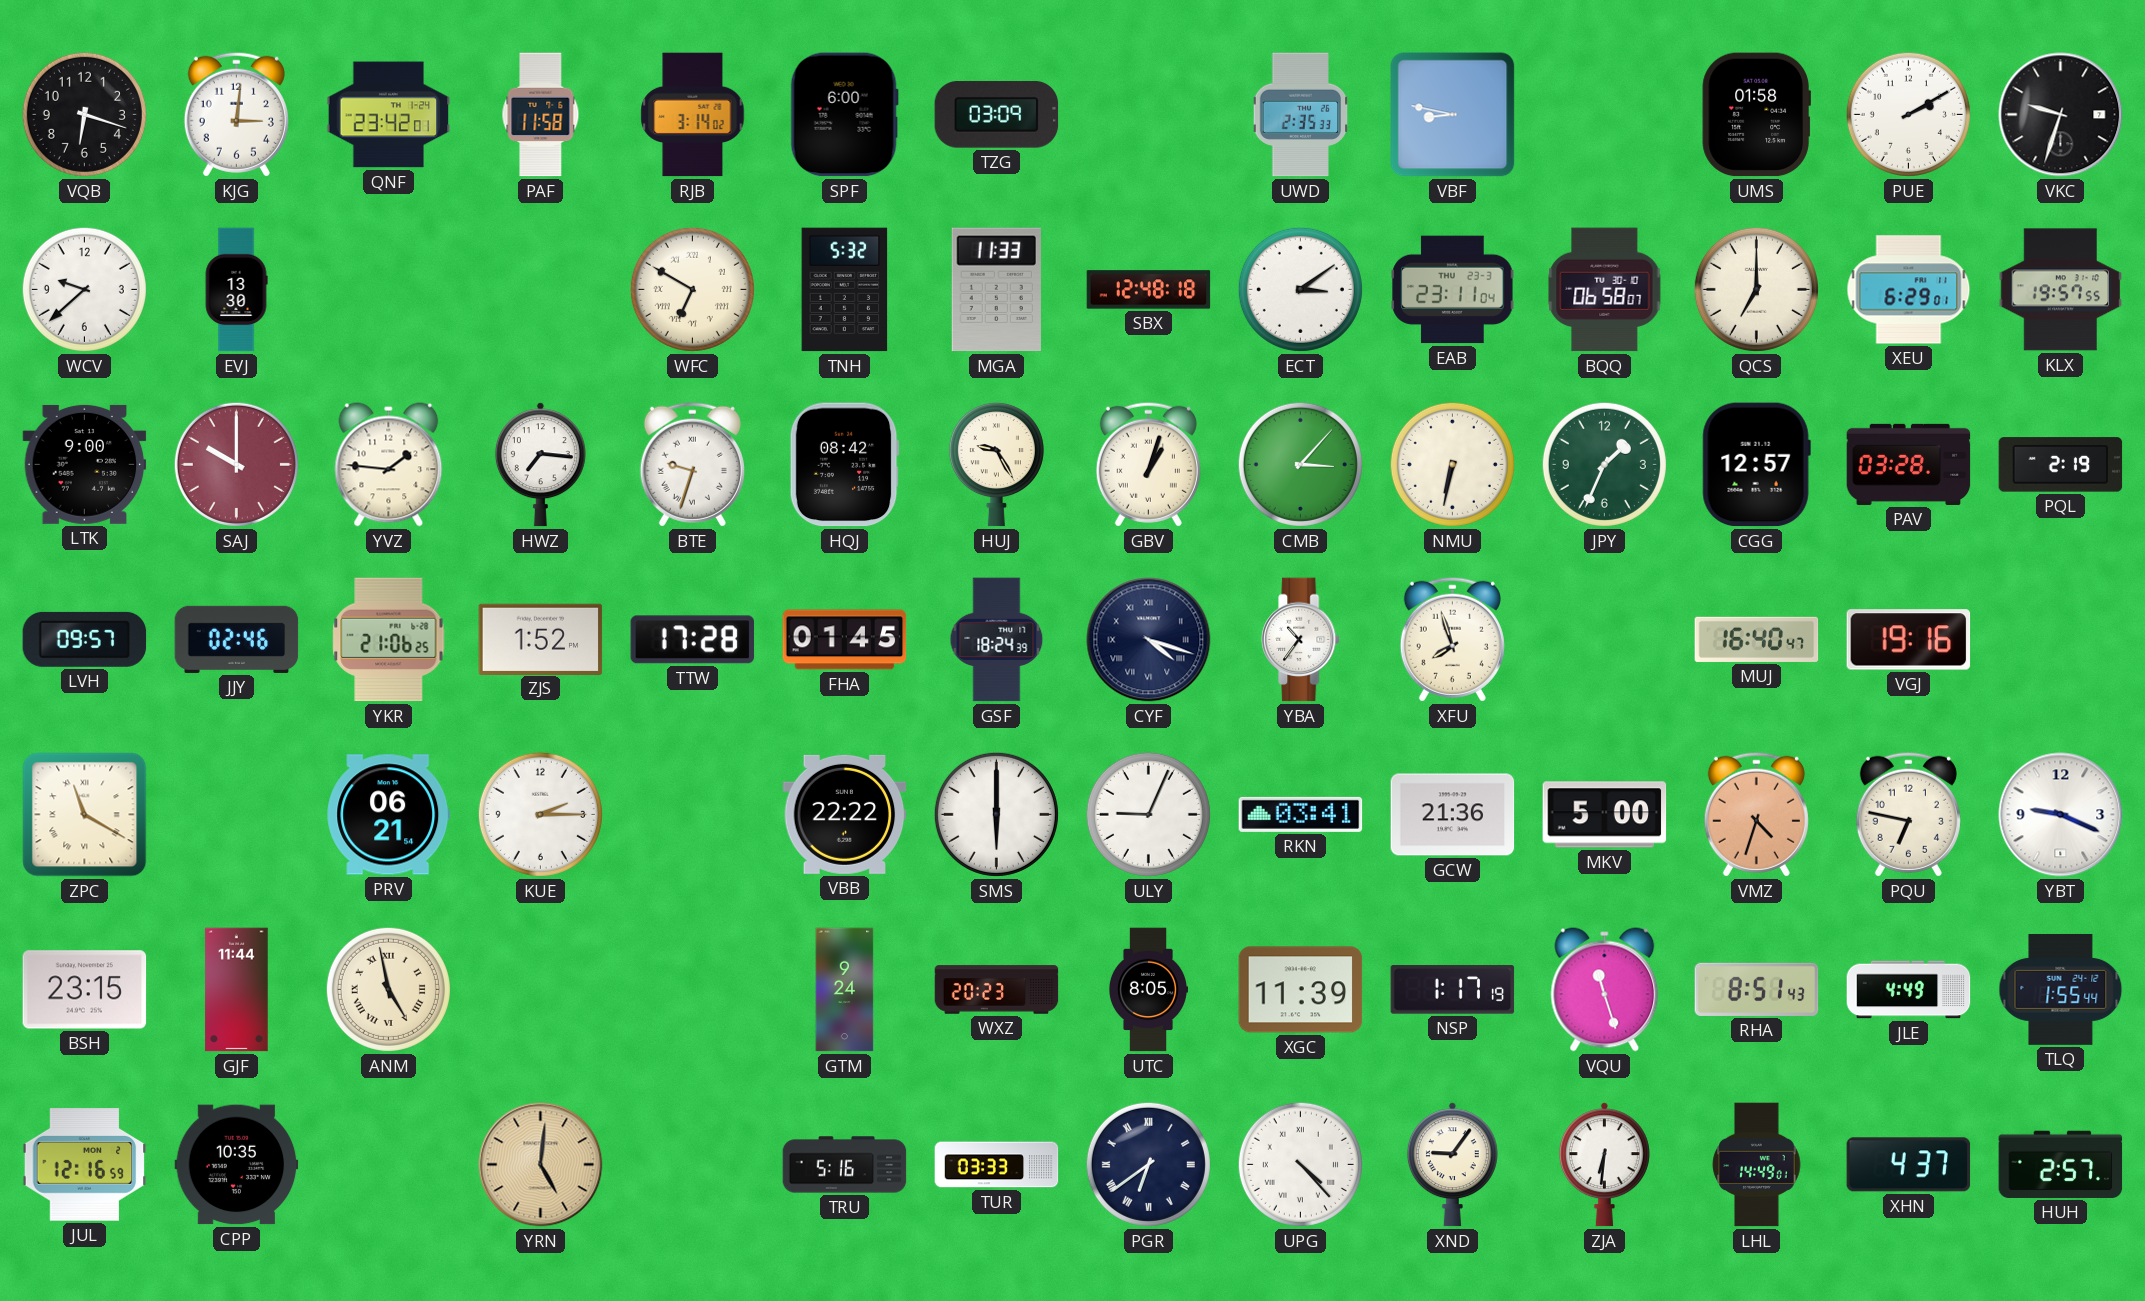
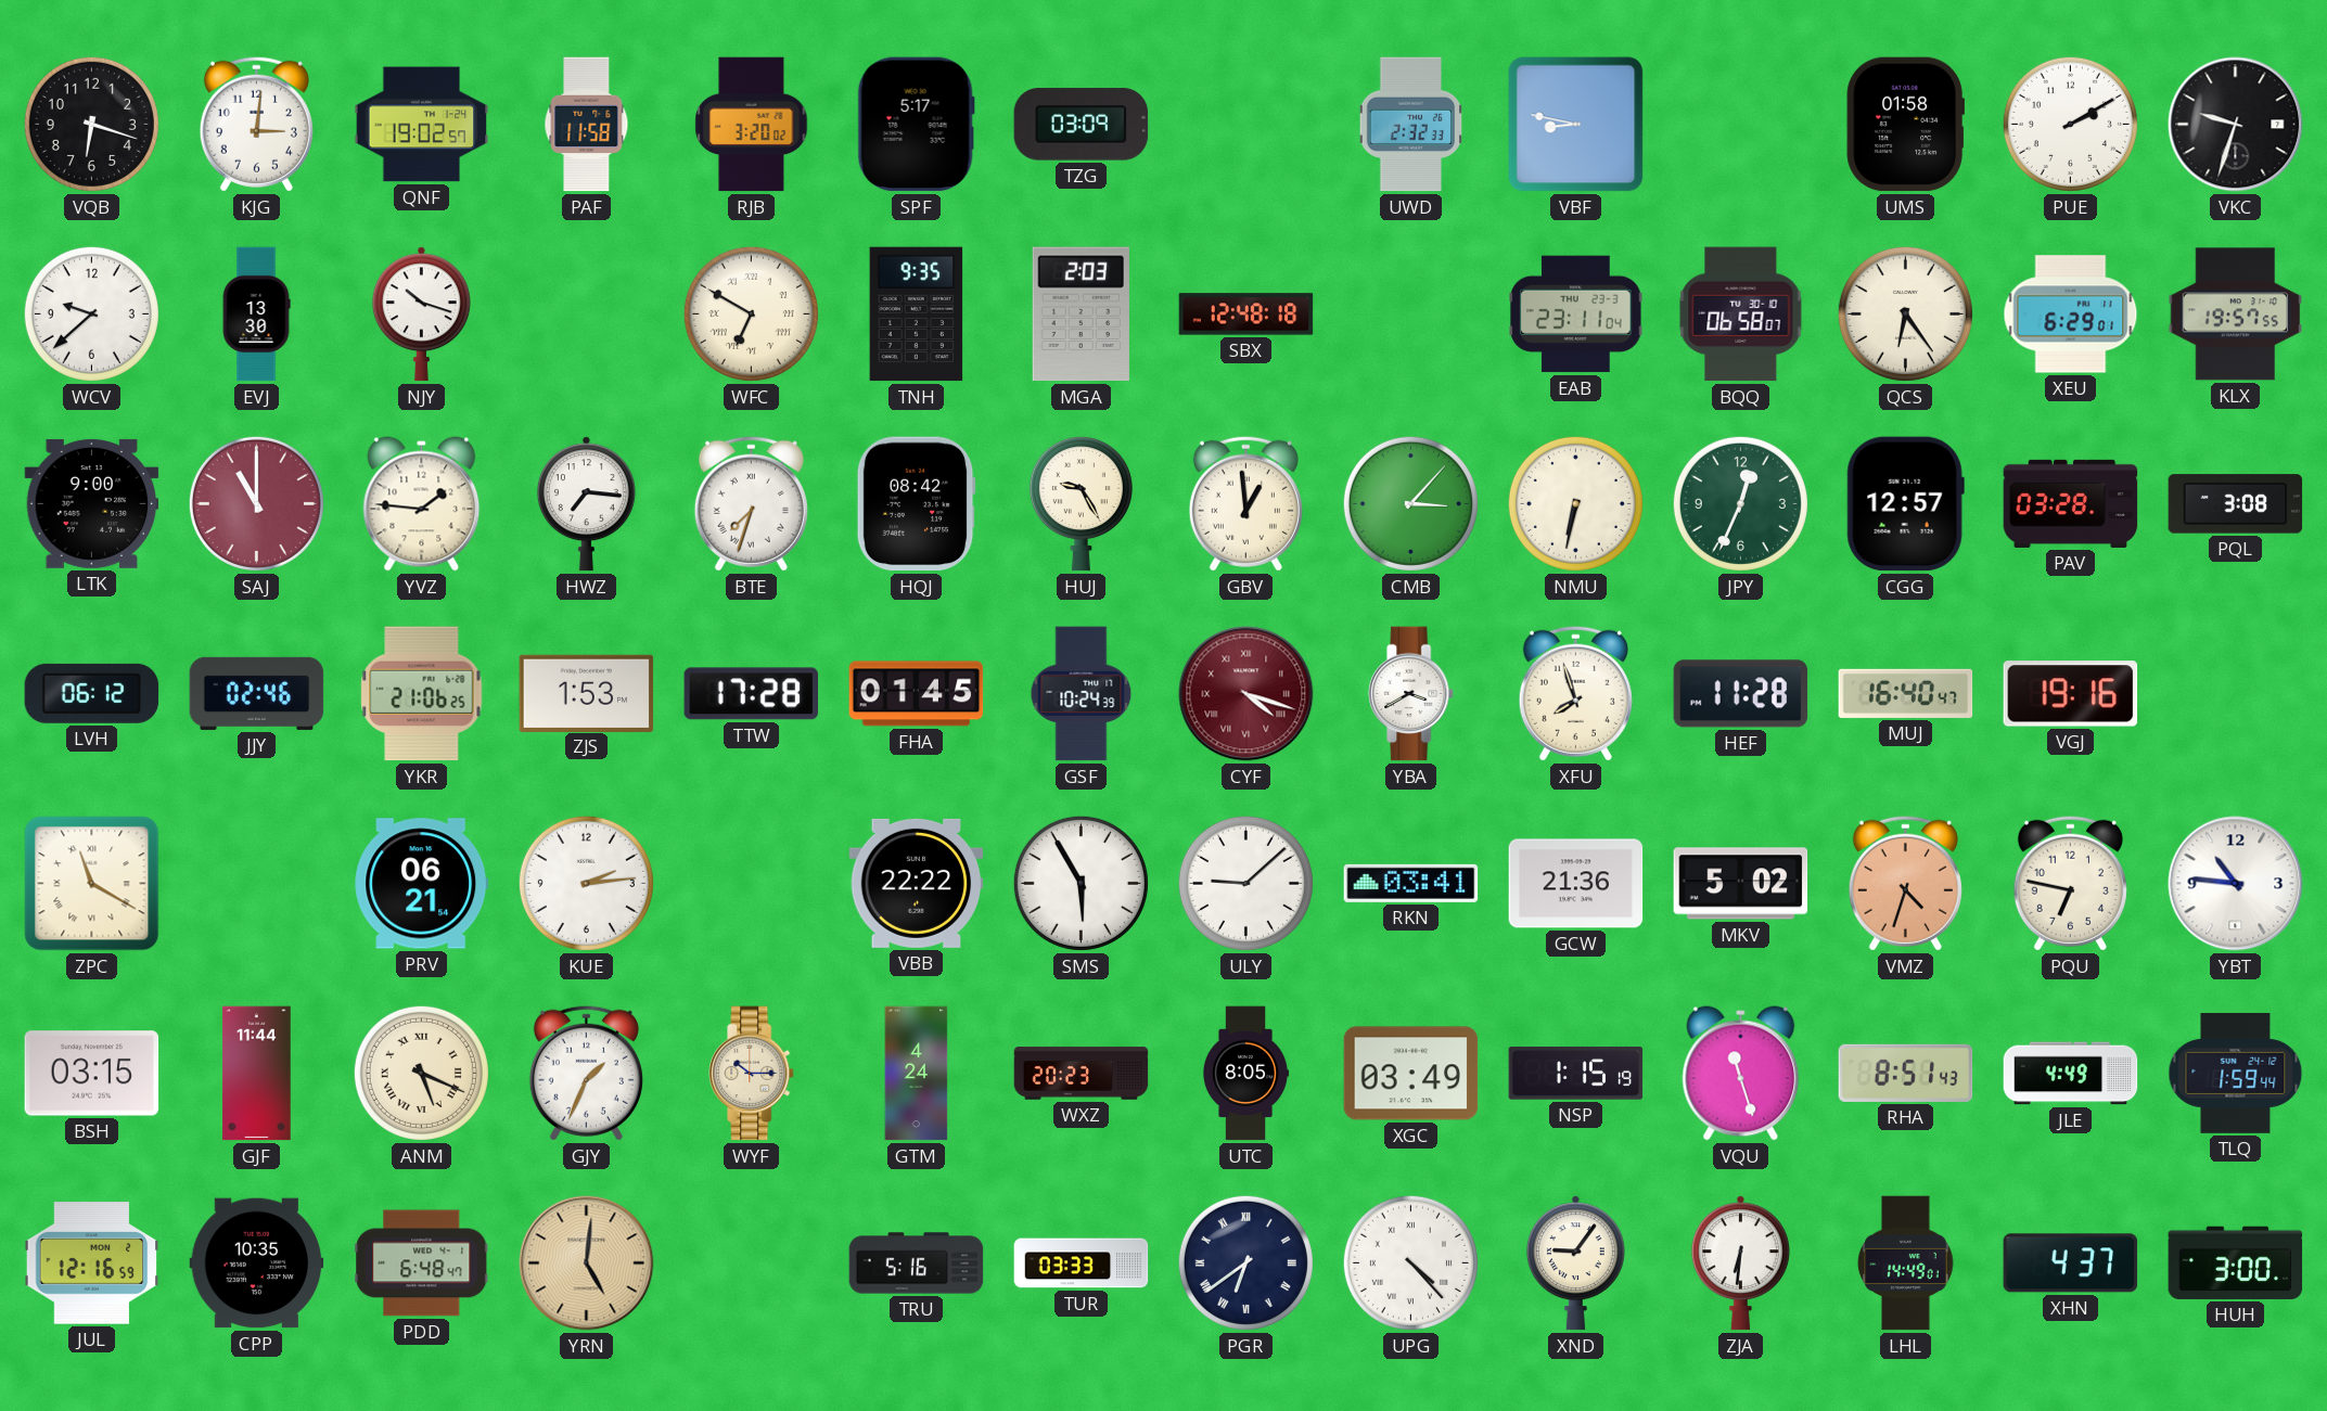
QNF: 23:42 -> 19:02
RJB: 3:14 -> 3:20
SPF: 6:00 -> 5:17
UWD: 2:35 -> 2:32
NJY: none -> 10:18
TNH: 5:32 -> 9:35
MGA: 11:33 -> 2:03
ECT: 3:09 -> none
QCS: 7:00 -> 6:24
SAJ: 10:00 -> 11:00
BTE: 9:33 -> 7:33
GBV: 1:03 -> 12:59
JPY: 1:34 -> 12:34
PQL: 2:19 -> 3:08
LVH: 09:57 -> 06:12
ZJS: 1:52 -> 1:53
GSF: 18:24 -> 10:24
CYF dial: navy -> burgundy
YBA: 10:36 -> 3:40
HEF: none -> 11:28
KUE: 2:15 -> 2:14
SMS: 6:00 -> 5:55
ULY: 9:04 -> 9:08
MKV: 5:00 -> 5:02
YBT: 9:19 -> 10:46
BSH: 23:15 -> 03:15
ANM: 4:58 -> 5:19
GJY: none -> 1:34
WYF: none -> 10:15
GTM: 9:24 -> 4:24
XGC: 11:39 -> 03:49
NSP: 1:17 -> 1:15
TLQ: 1:55 -> 1:59
PDD: none -> 6:48
HUH: 2:57 -> 3:00
